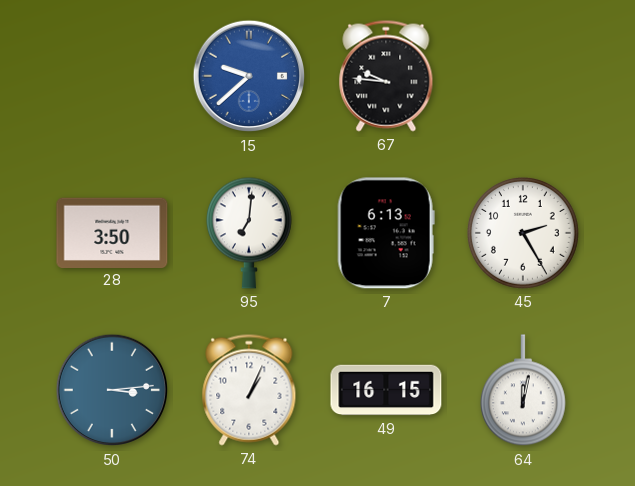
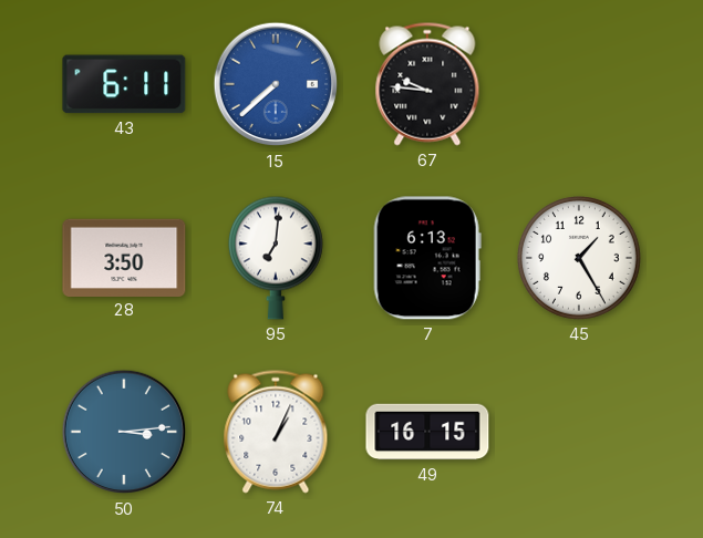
43: none -> 6:11
15: 9:38 -> 7:38
45: 2:25 -> 1:25
64: 12:02 -> none
